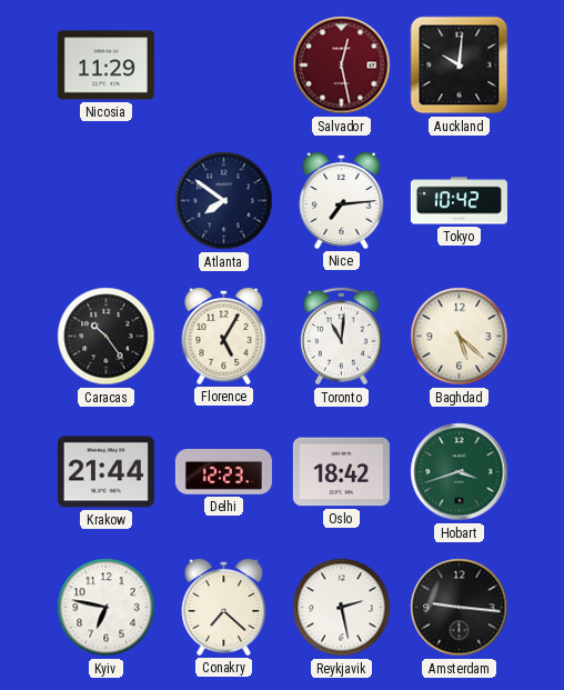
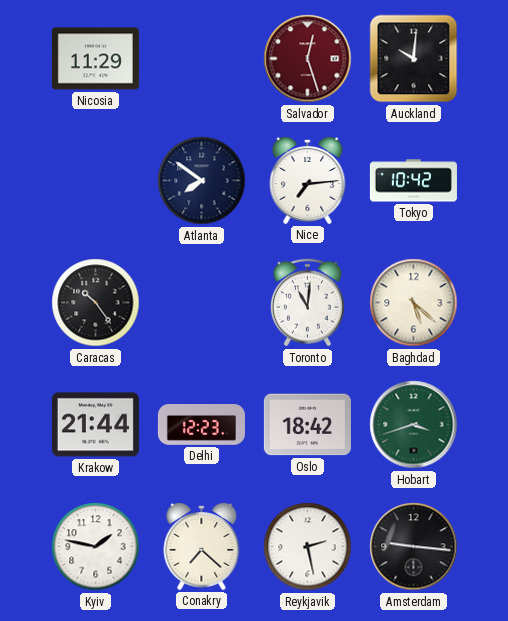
Salvador: 12:28 -> 12:27
Florence: 5:05 -> none
Kyiv: 6:47 -> 1:47
